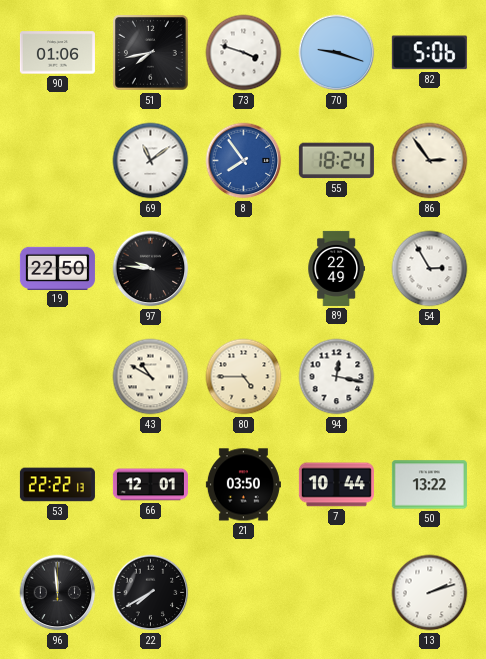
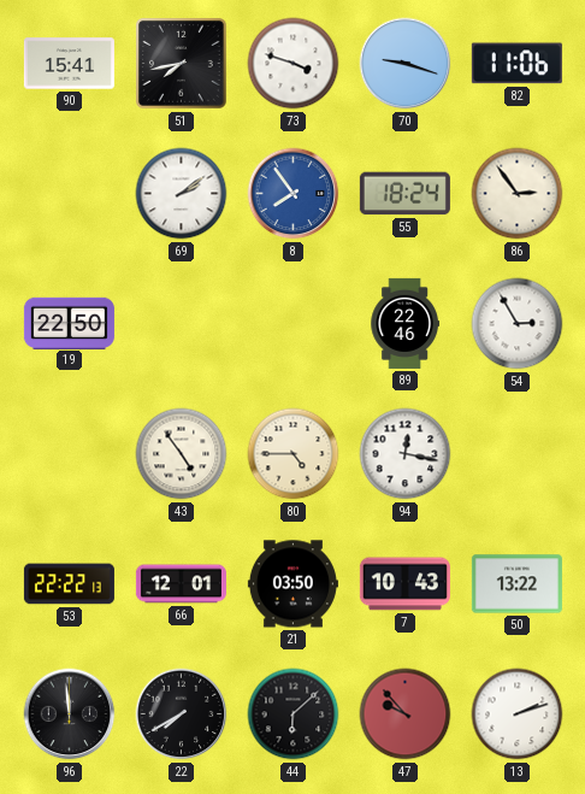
90: 01:06 -> 15:41
82: 5:06 -> 11:06
69: 11:09 -> 2:09
97: 9:46 -> none
89: 22:49 -> 22:46
43: 10:50 -> 4:54
7: 10:44 -> 10:43
44: none -> 6:08
47: none -> 9:53
